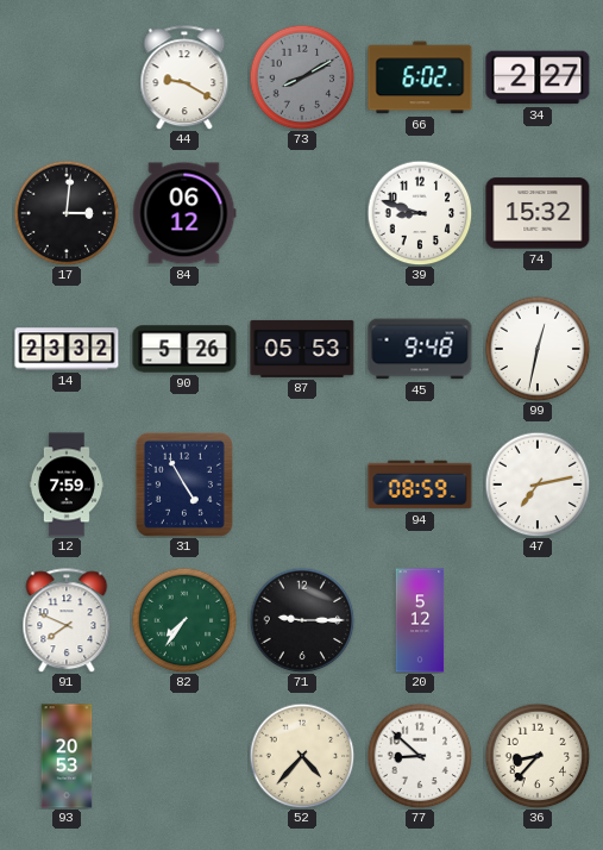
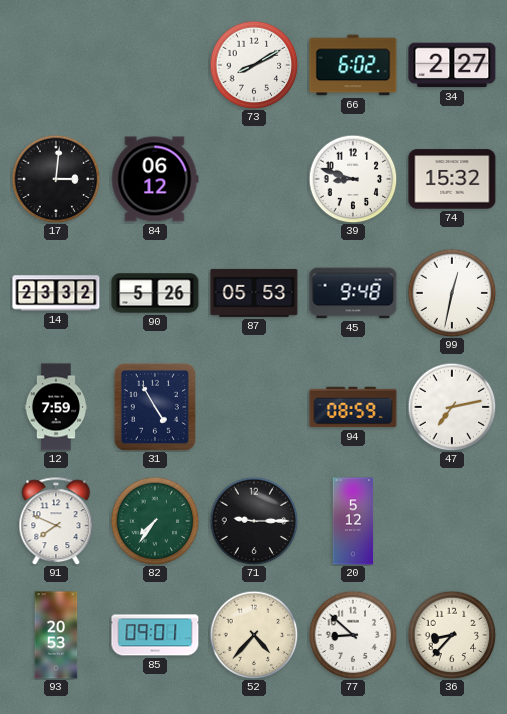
44: 9:20 -> none
73 dial: grey -> white
85: none -> 09:01
